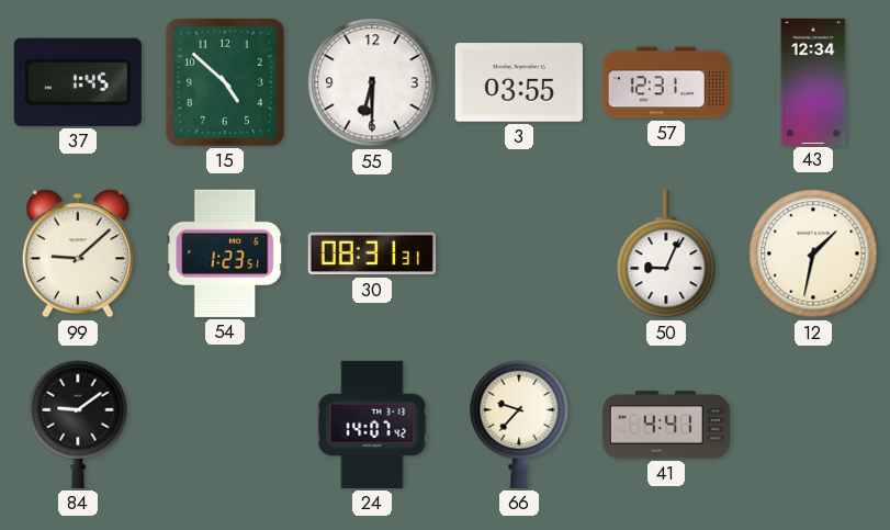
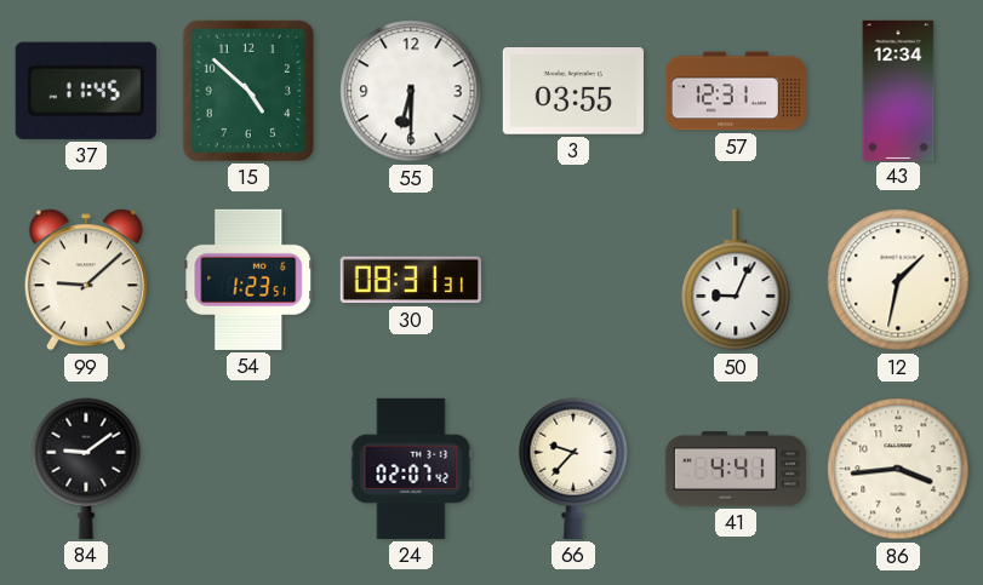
37: 1:45 -> 11:45
24: 14:07 -> 02:07
86: none -> 3:44
